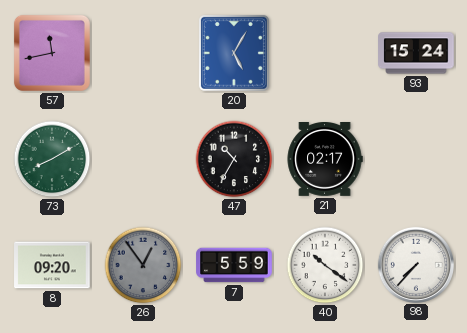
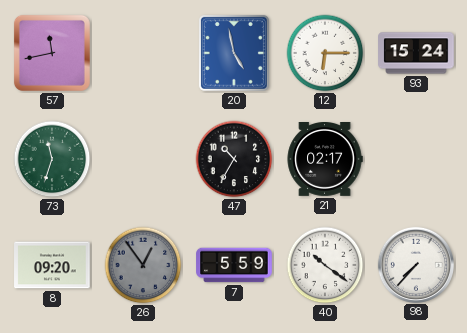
20: 5:05 -> 4:58
12: none -> 6:15
73: 8:10 -> 11:33
